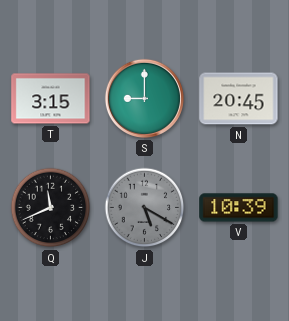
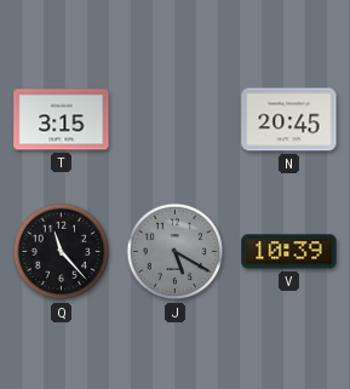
S: 9:00 -> none
Q: 11:41 -> 11:23
